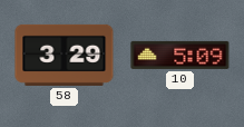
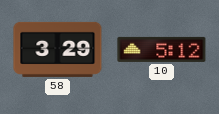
10: 5:09 -> 5:12
